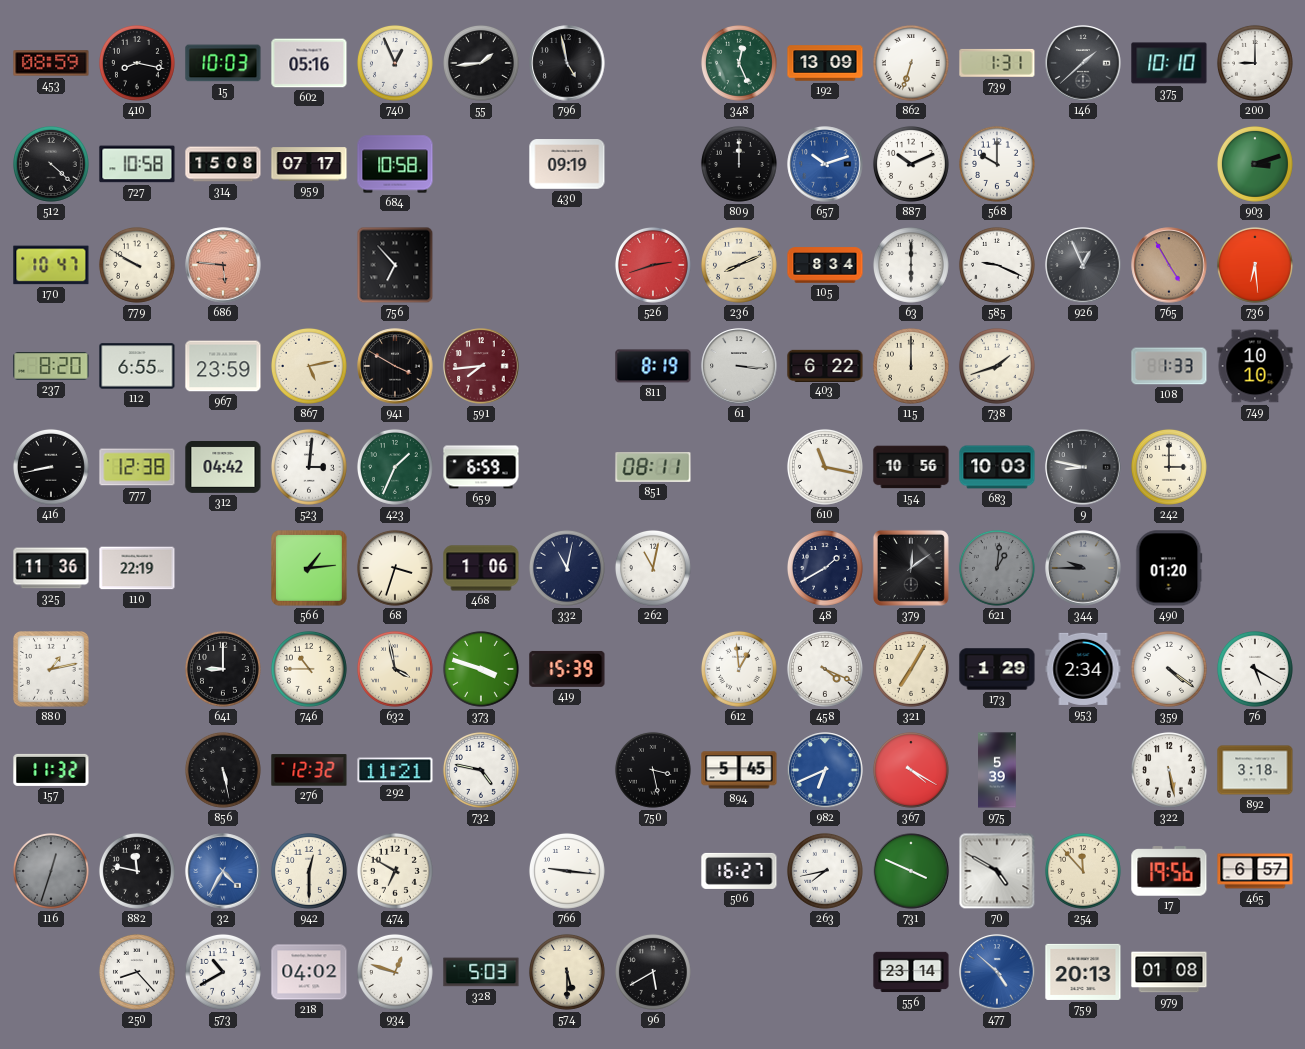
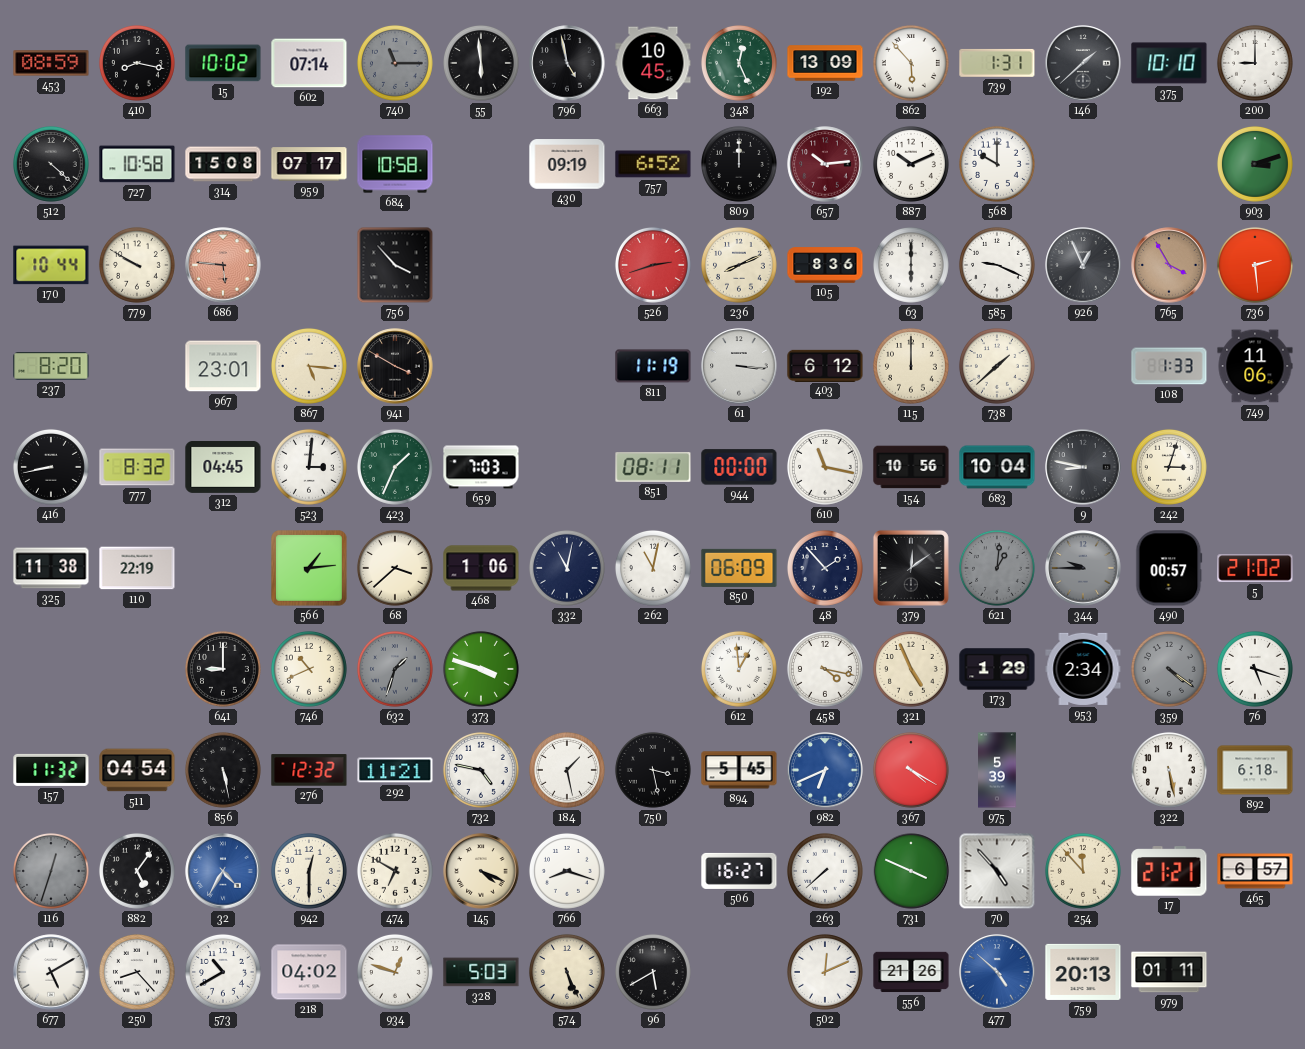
15: 10:03 -> 10:02
602: 05:16 -> 07:14
740: 12:56 -> 11:15
740 dial: white -> grey
55: 1:44 -> 5:59
663: none -> 10:45
862: 6:33 -> 5:53
757: none -> 6:52
657: 10:12 -> 10:14
657 dial: blue -> burgundy
170: 10:47 -> 10:44
756: 6:53 -> 3:53
105: 8:34 -> 8:36
765: 4:55 -> 3:55
736: 6:29 -> 2:29
112: 6:55 -> none
967: 23:59 -> 23:01
867: 5:13 -> 5:16
591: 7:44 -> none
811: 8:19 -> 11:19
403: 6:22 -> 6:12
738: 1:42 -> 1:38
749: 10:10 -> 11:06
777: 12:38 -> 8:32
312: 04:42 -> 04:45
659: 6:59 -> 7:03
944: none -> 00:00
683: 10:03 -> 10:04
242: 3:00 -> 3:03
325: 11:36 -> 11:38
68: 3:33 -> 3:38
850: none -> 06:09
48: 1:40 -> 1:53
490: 01:20 -> 00:57
5: none -> 21:02
880: 1:13 -> none
746: 10:45 -> 10:41
632: 3:58 -> 1:33
632 dial: cream -> grey
419: 15:39 -> none
458: 4:19 -> 4:17
321: 7:05 -> 4:56
359 dial: white -> grey
76: 5:20 -> 5:18
511: none -> 04:54
184: none -> 1:28
892: 3:18 -> 6:18
882: 11:47 -> 5:06
145: none -> 4:19
766: 9:16 -> 8:18
263: 7:43 -> 7:38
70: 4:50 -> 4:53
17: 19:56 -> 21:21
677: none -> 5:10
574: 5:30 -> 5:26
502: none -> 12:11
556: 23:14 -> 21:26
979: 01:08 -> 01:11
